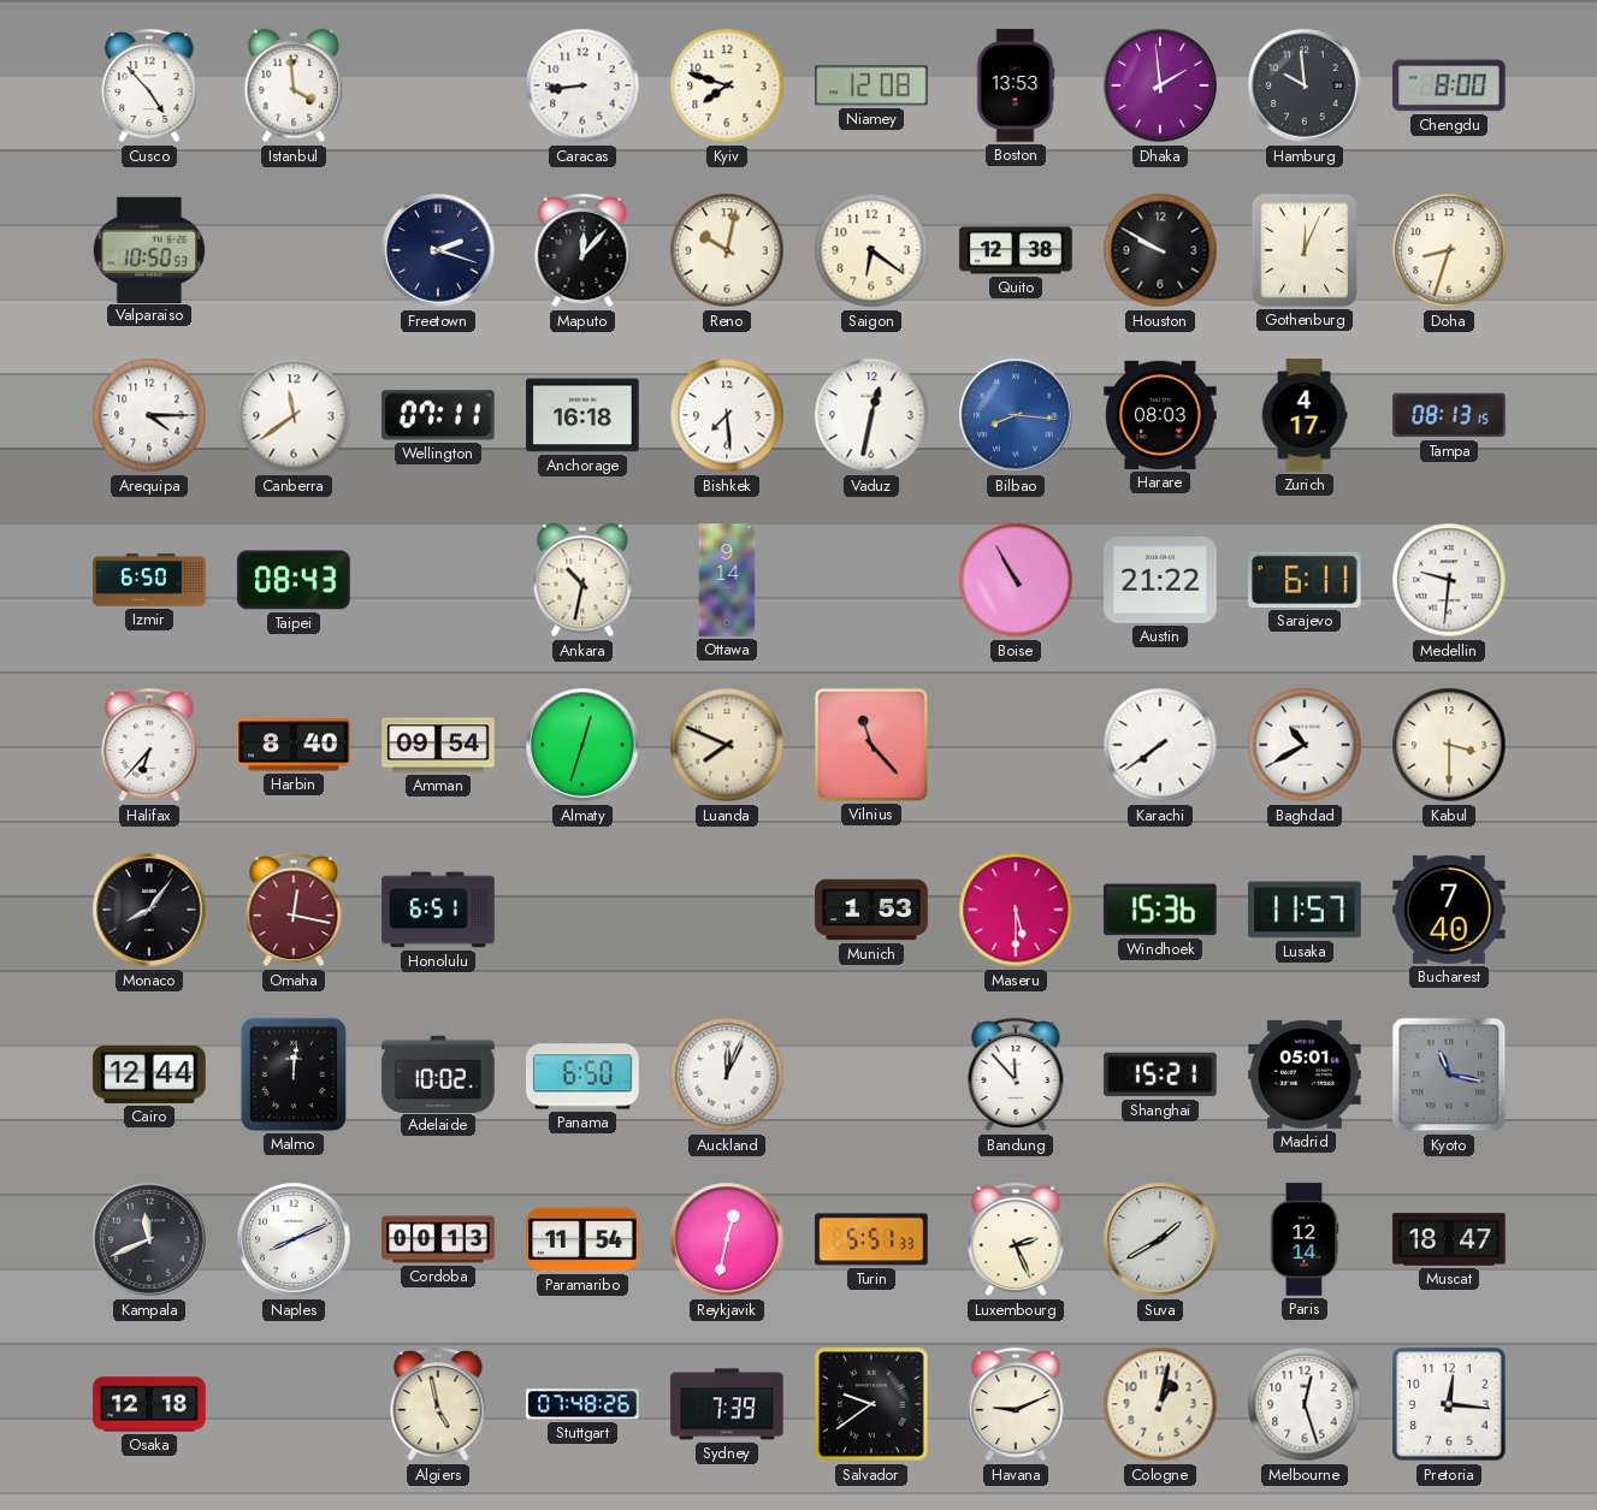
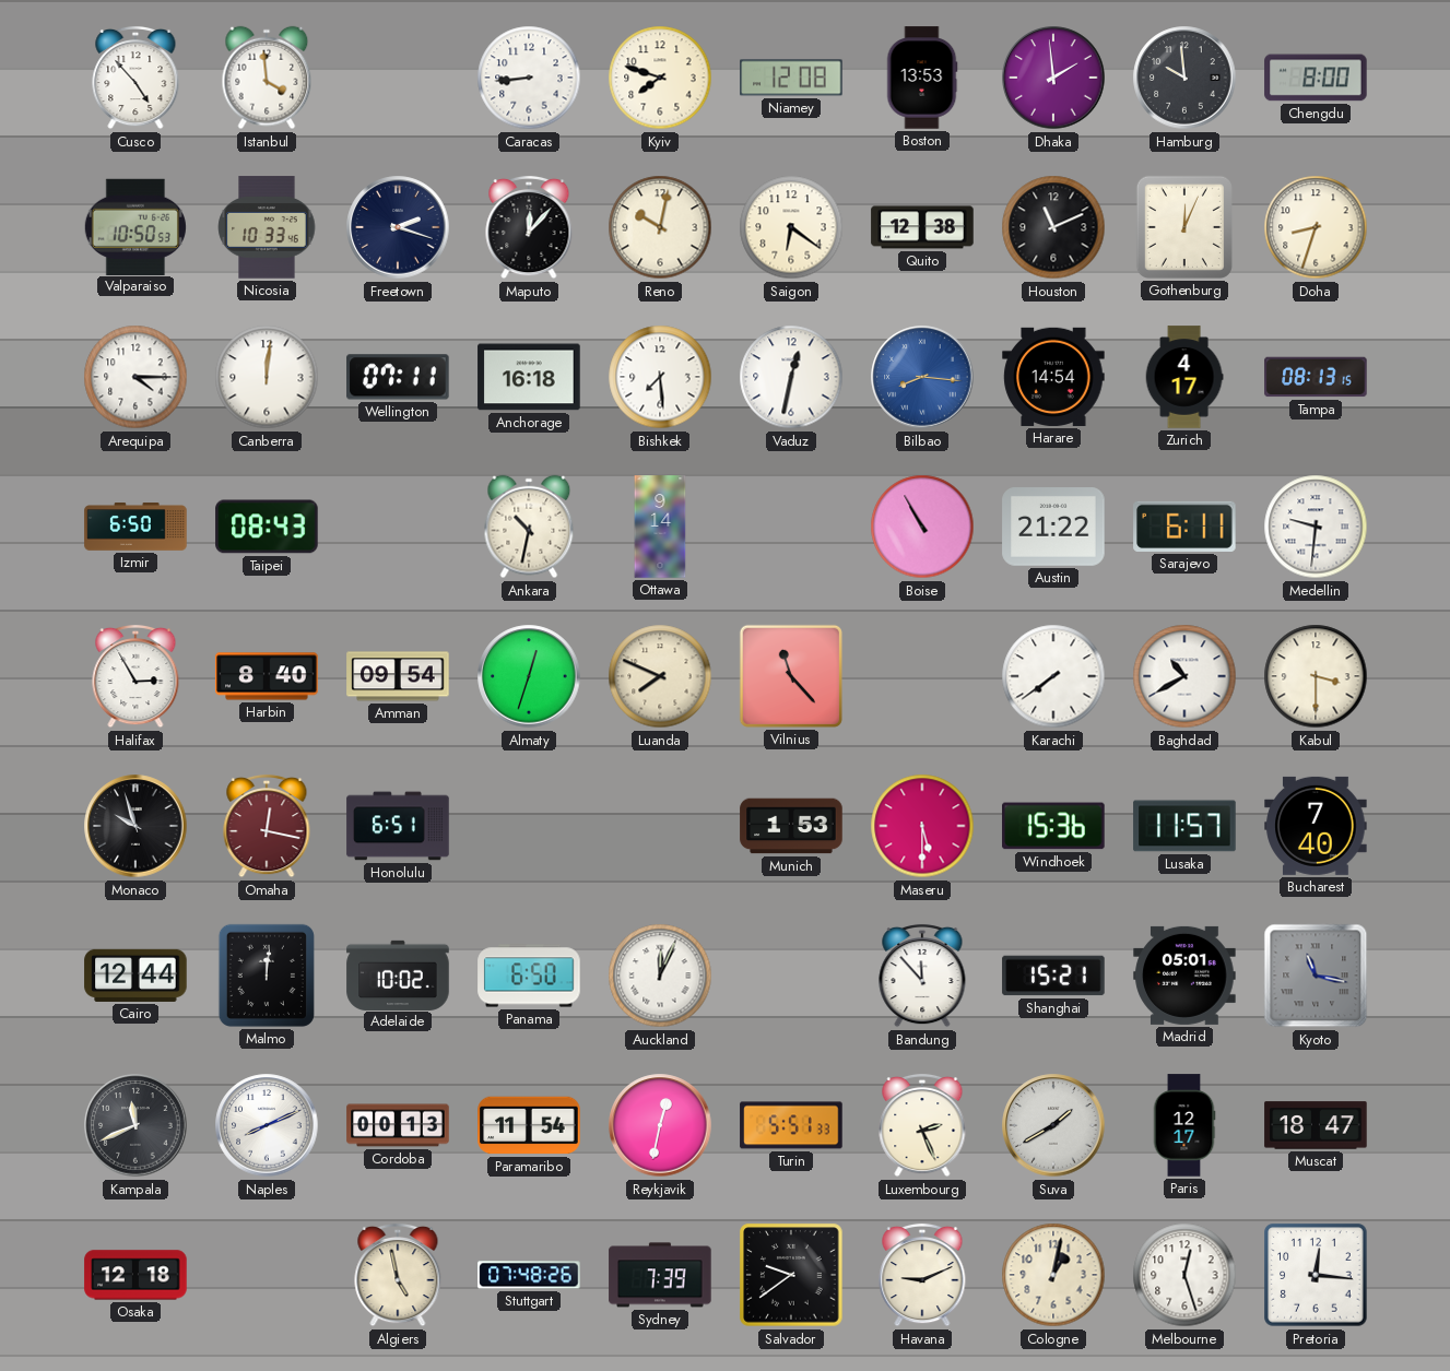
Nicosia: none -> 10:33
Houston: 9:50 -> 11:11
Canberra: 11:39 -> 12:01
Harare: 08:03 -> 14:54
Halifax: 6:37 -> 2:55
Monaco: 8:06 -> 9:57
Paris: 12:14 -> 12:17
